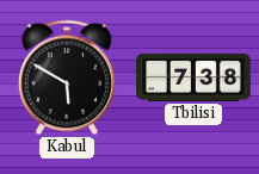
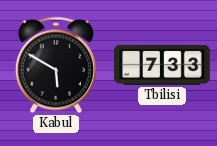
Tbilisi: 7:38 -> 7:33
